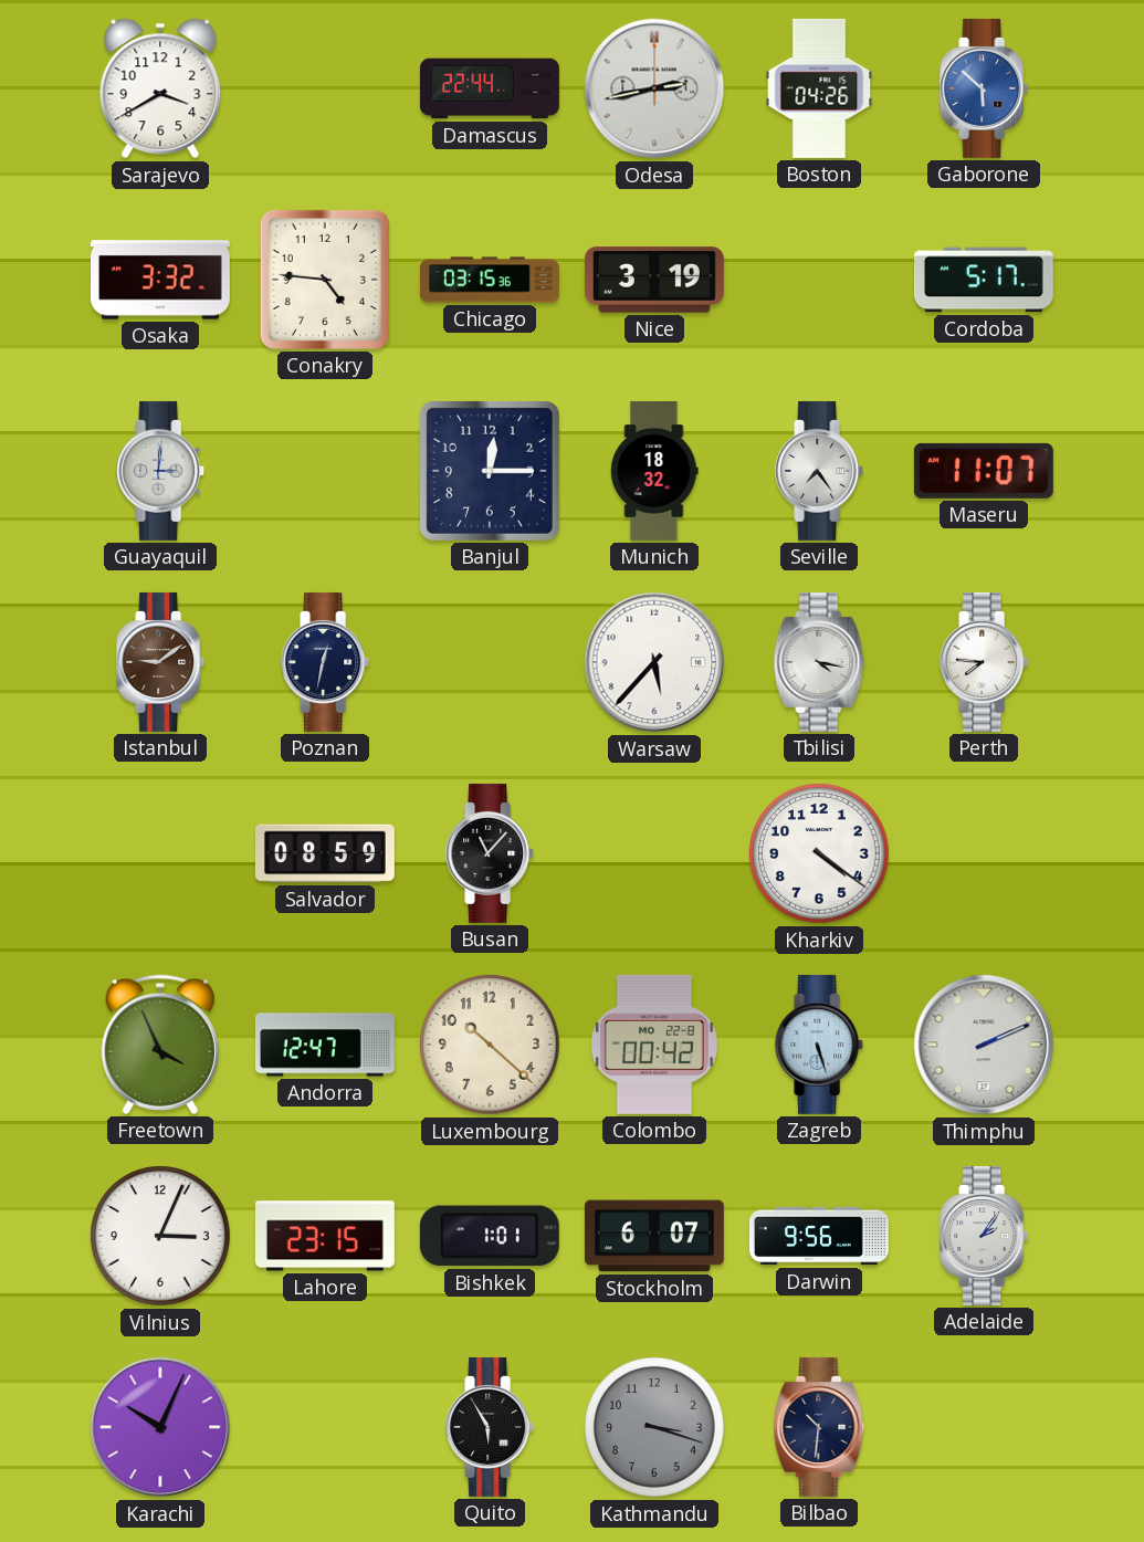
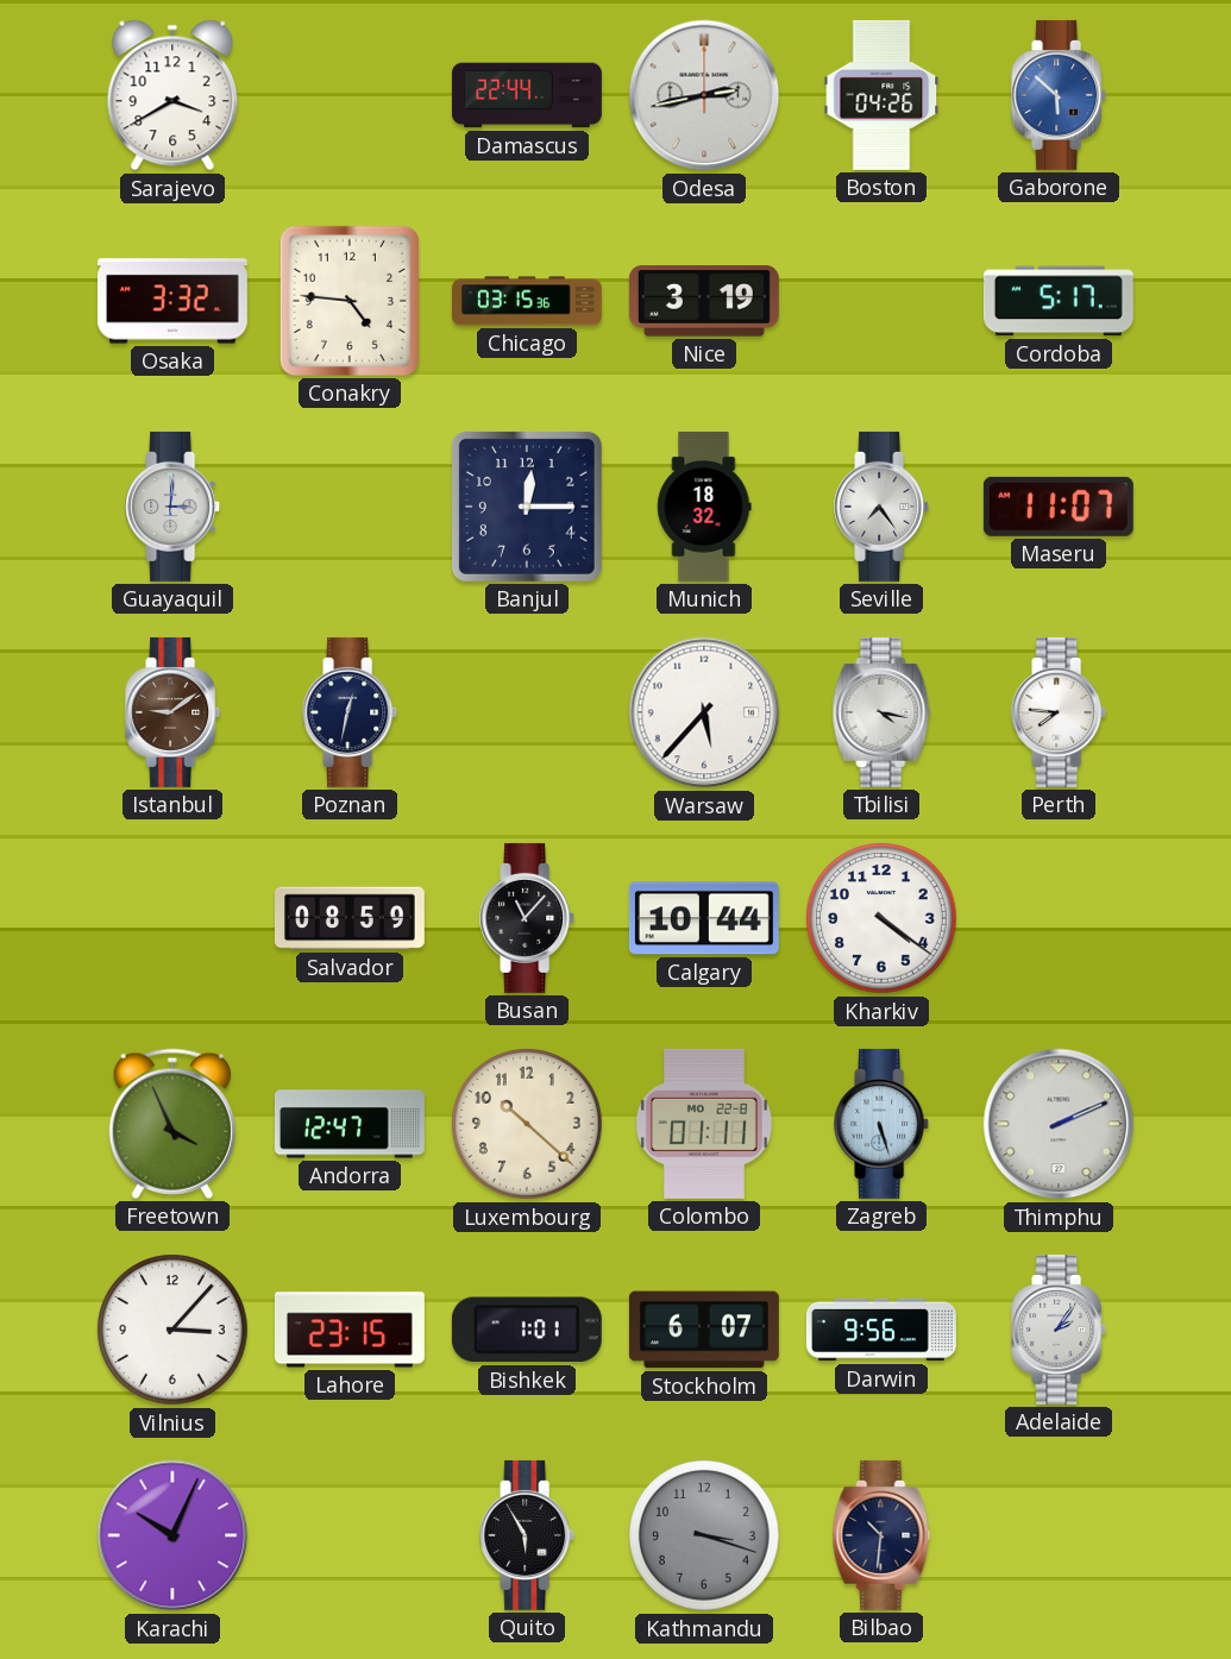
Calgary: none -> 10:44
Colombo: 00:42 -> 01:11
Vilnius: 3:04 -> 3:07
